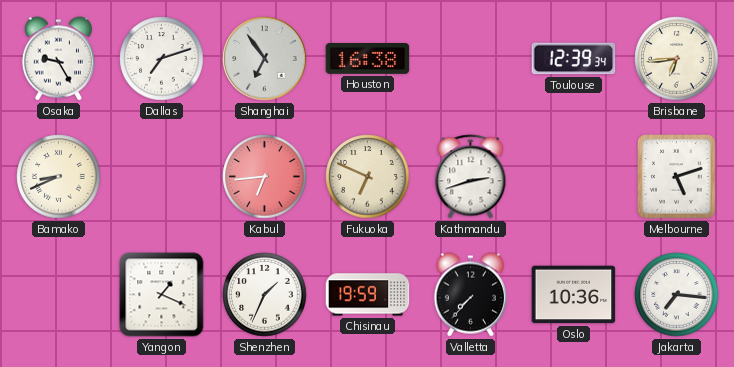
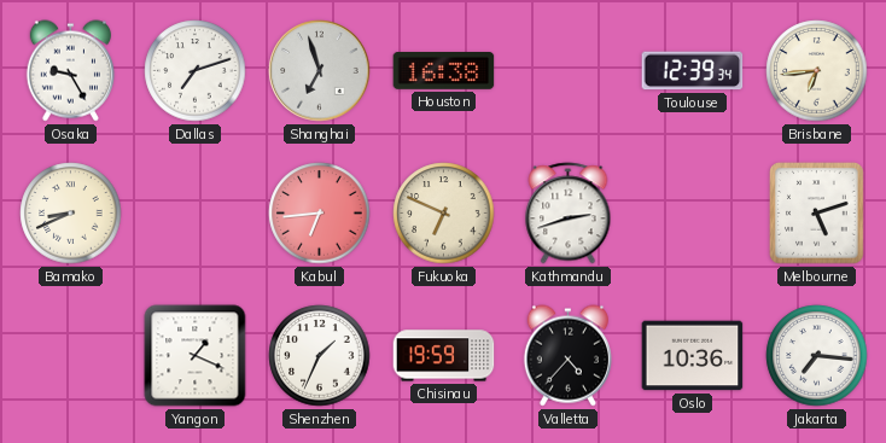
Shanghai: 6:54 -> 6:57
Valletta: 7:37 -> 4:37
